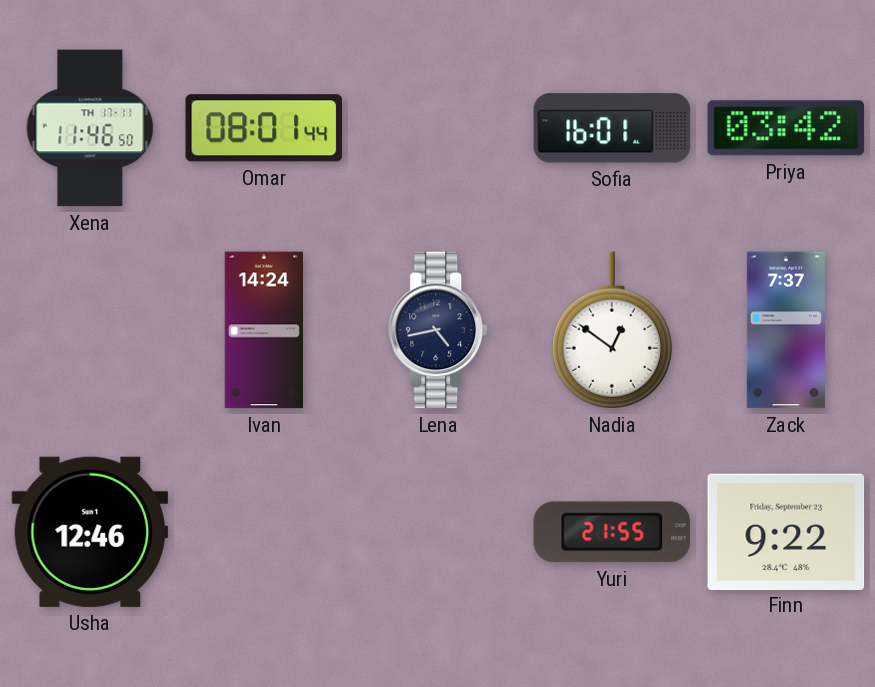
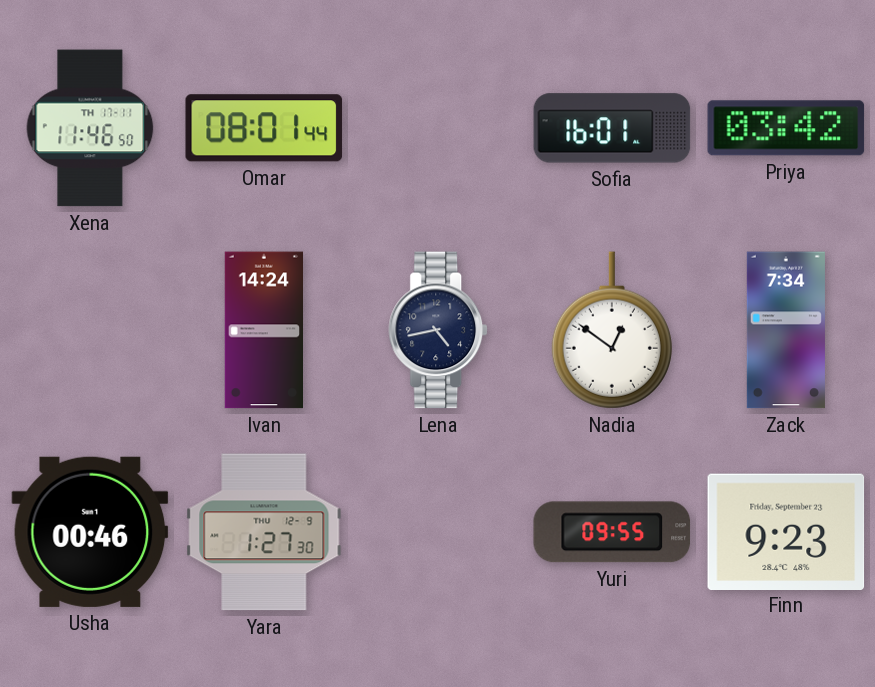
Zack: 7:37 -> 7:34
Usha: 12:46 -> 00:46
Yara: none -> 1:27
Yuri: 21:55 -> 09:55
Finn: 9:22 -> 9:23
